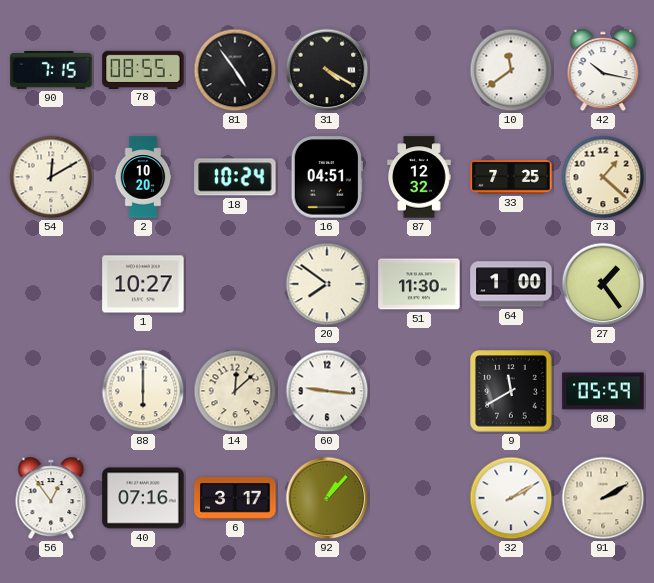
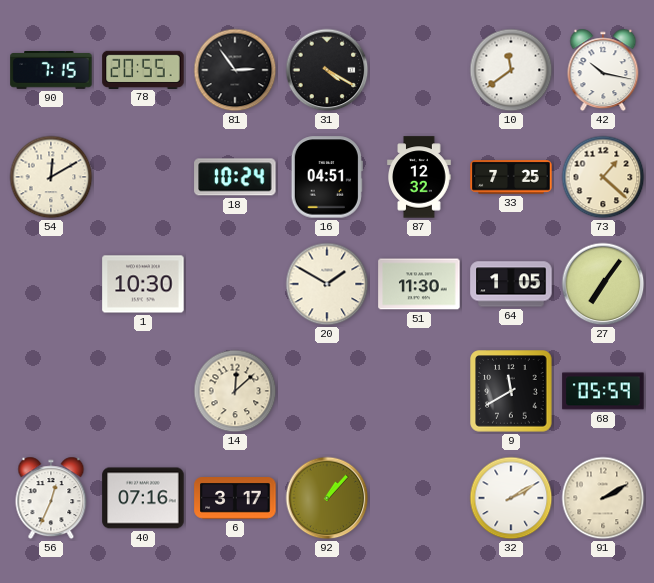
78: 08:55 -> 20:55
81: 4:54 -> 2:54
2: 10:20 -> none
1: 10:27 -> 10:30
20: 7:51 -> 1:50
64: 1:00 -> 1:05
27: 1:24 -> 7:06
88: 6:00 -> none
60: 9:16 -> none
56: 12:54 -> 12:34
